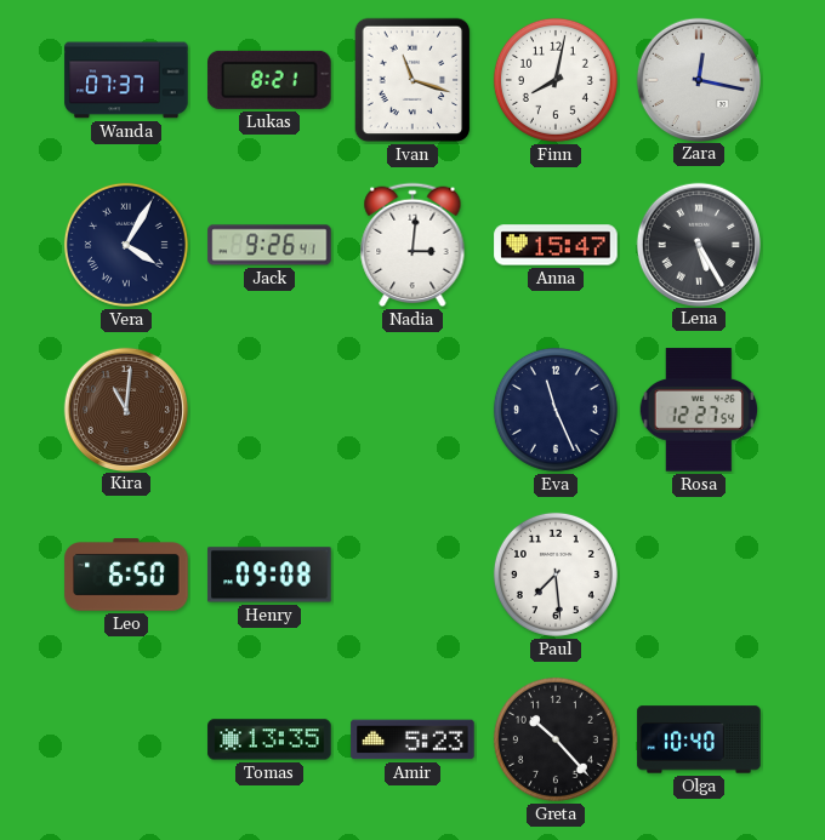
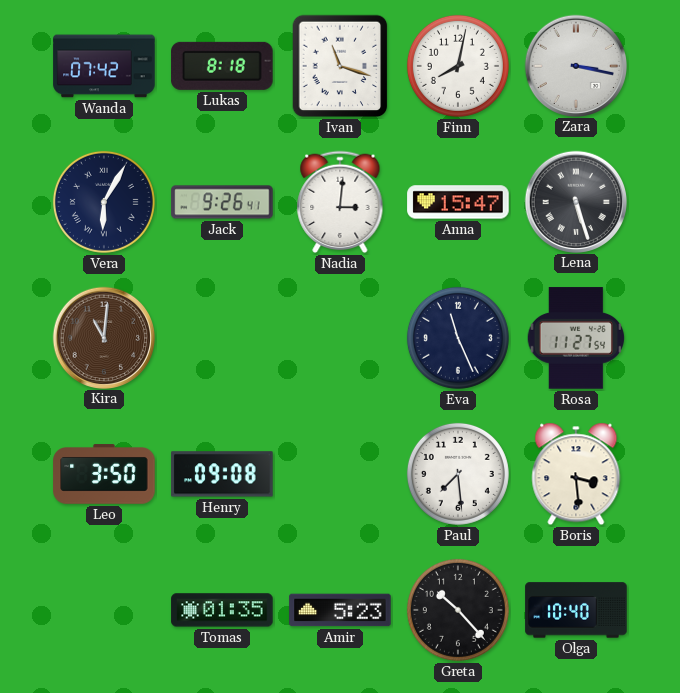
Wanda: 07:37 -> 07:42
Lukas: 8:21 -> 8:18
Zara: 12:17 -> 3:17
Vera: 4:05 -> 6:05
Lena: 5:25 -> 5:27
Rosa: 12:27 -> 11:27
Leo: 6:50 -> 3:50
Boris: none -> 3:29
Tomas: 13:35 -> 01:35
